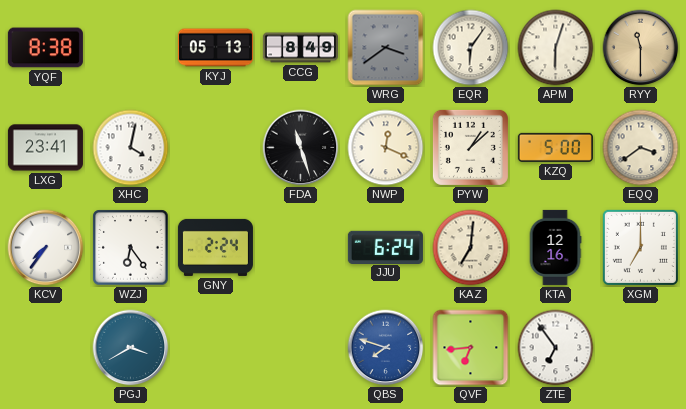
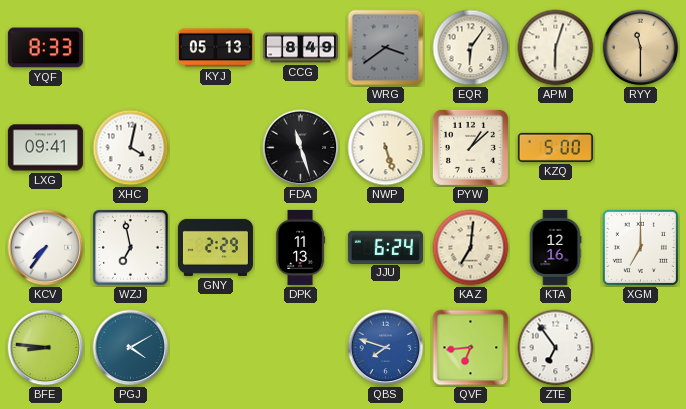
YQF: 8:38 -> 8:33
LXG: 23:41 -> 09:41
NWP: 12:19 -> 5:27
EQQ: 3:39 -> none
WZJ: 6:24 -> 6:58
GNY: 2:24 -> 2:29
DPK: none -> 11:13
BFE: none -> 8:46
PGJ: 3:40 -> 4:10
